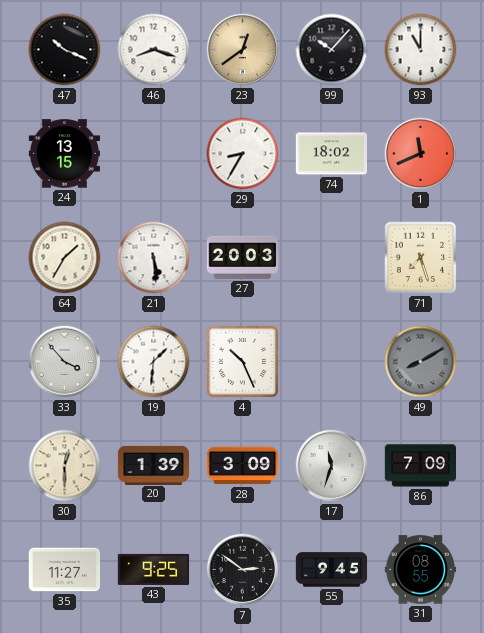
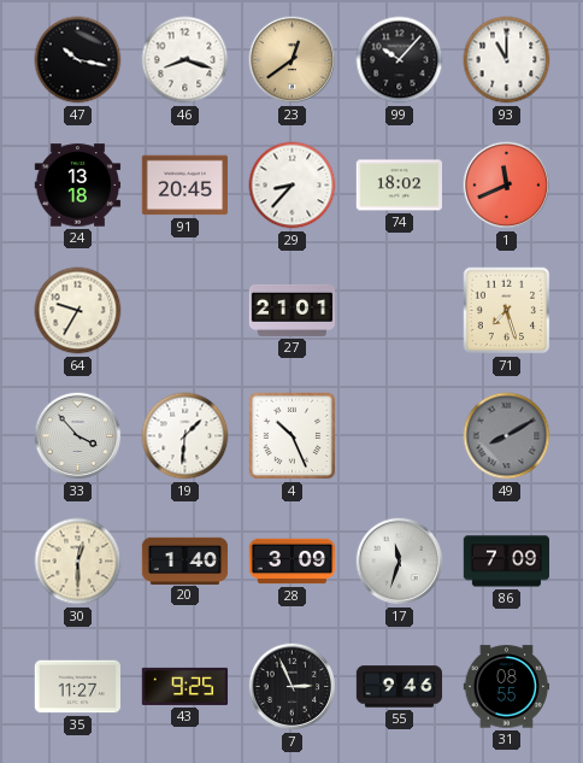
47: 10:19 -> 10:17
24: 13:15 -> 13:18
91: none -> 20:45
29: 8:35 -> 8:37
64: 1:35 -> 9:35
21: 5:29 -> none
27: 20:03 -> 21:01
20: 1:39 -> 1:40
7: 2:51 -> 2:56
55: 9:45 -> 9:46
